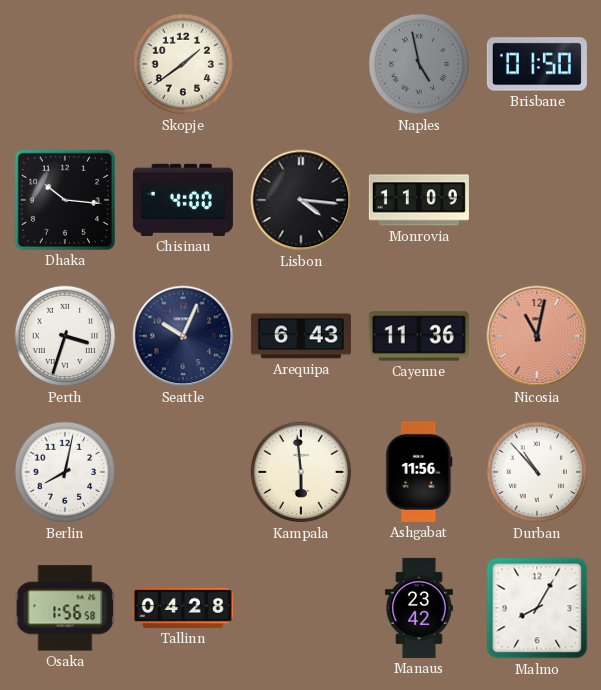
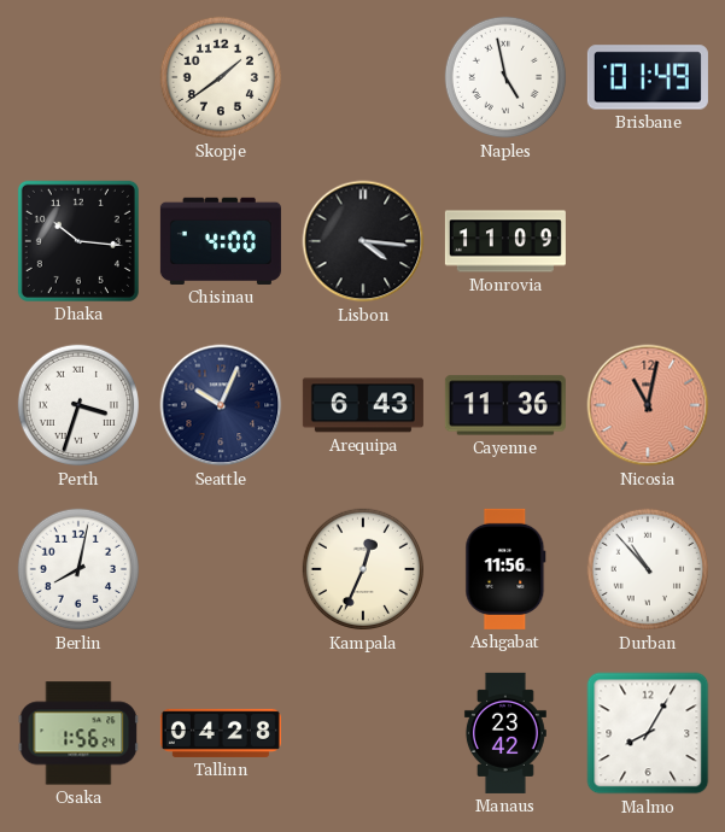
Naples dial: grey -> white
Brisbane: 01:50 -> 01:49
Kampala: 5:59 -> 12:34
Osaka: 1:56:58 -> 1:56:24
